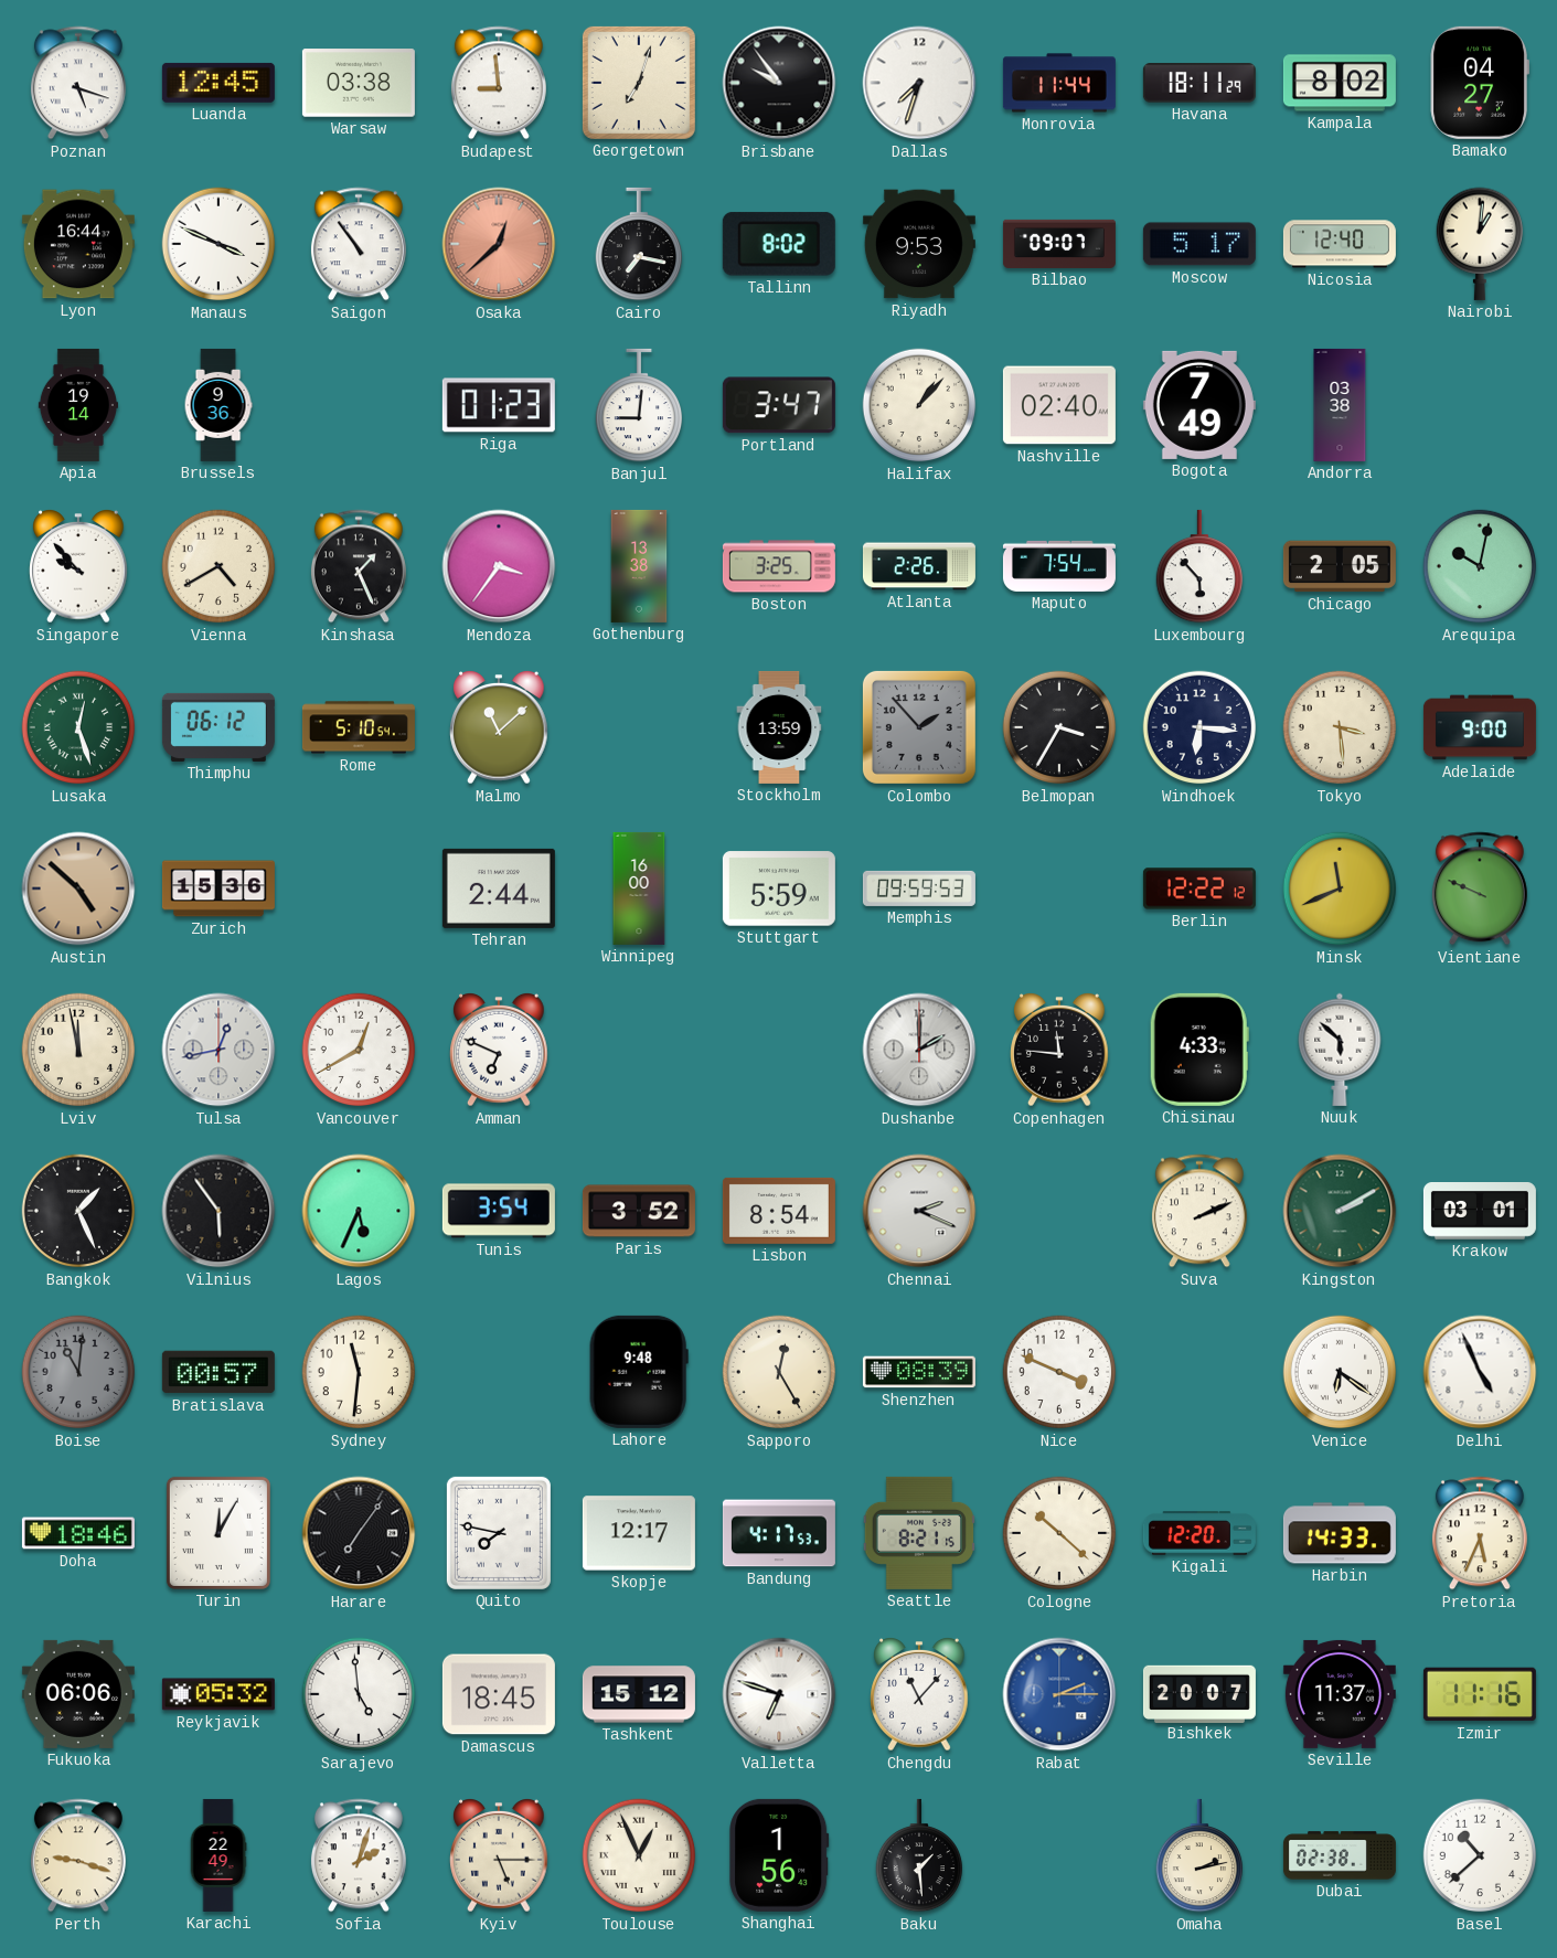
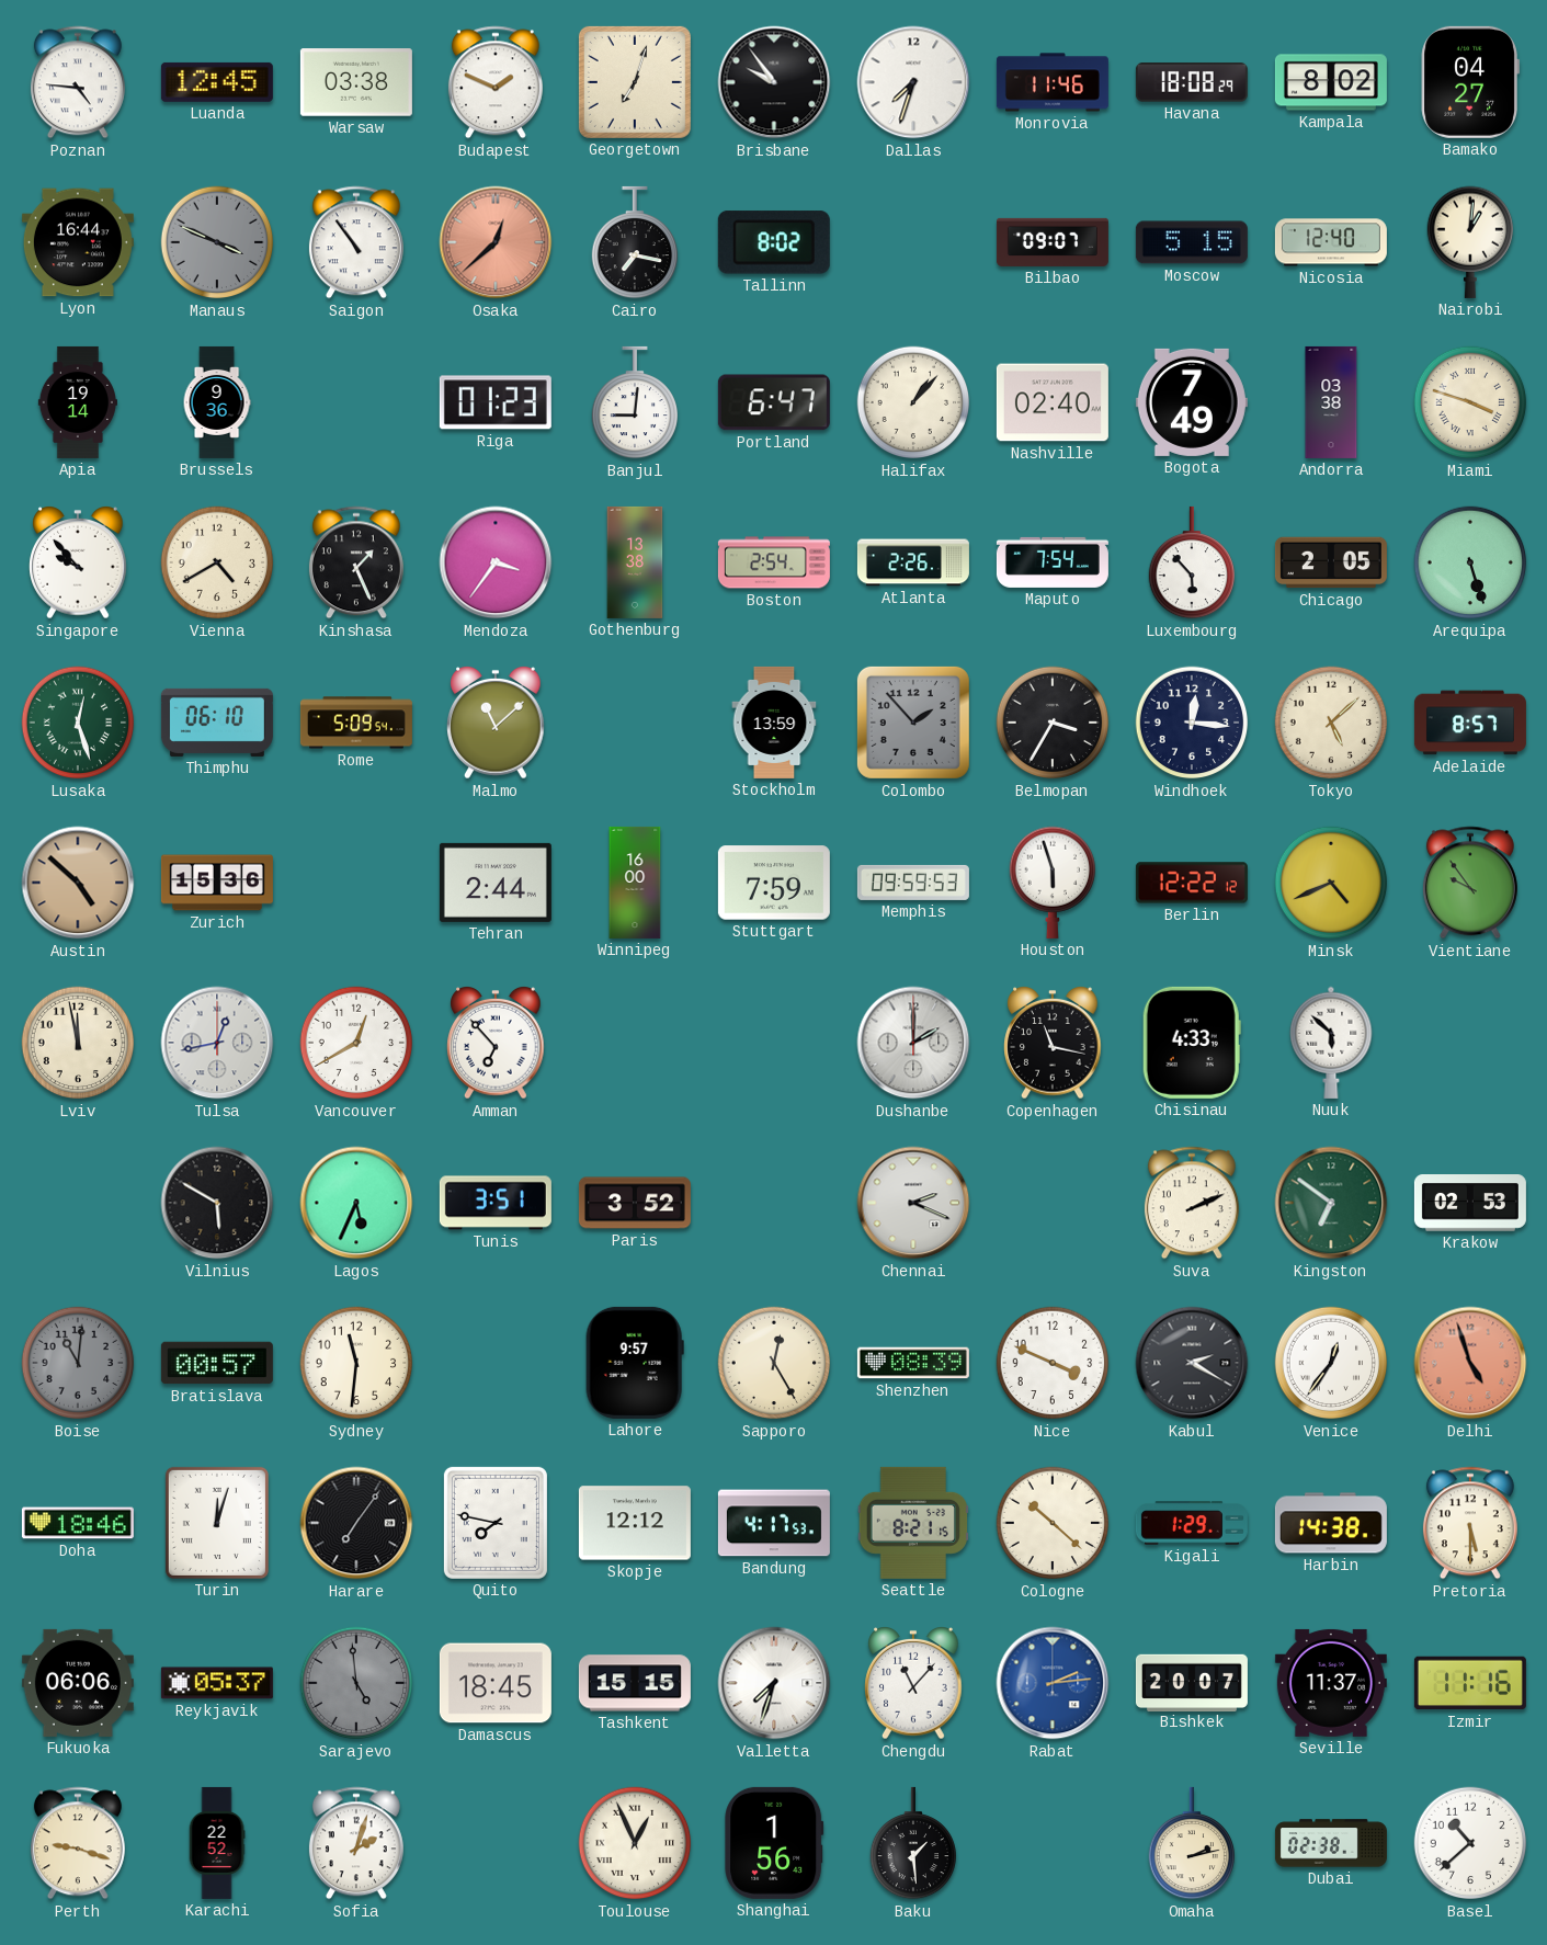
Poznan: 5:18 -> 4:46
Budapest: 8:59 -> 1:49
Monrovia: 11:44 -> 11:46
Havana: 18:11 -> 18:08
Manaus dial: white -> grey
Riyadh: 9:53 -> none
Moscow: 5:17 -> 5:15
Portland: 3:47 -> 6:47
Miami: none -> 3:48
Boston: 3:25 -> 2:54
Arequipa: 10:02 -> 5:27
Thimphu: 06:12 -> 06:10
Rome: 5:10 -> 5:09
Windhoek: 6:16 -> 12:16
Tokyo: 3:29 -> 5:08
Adelaide: 9:00 -> 8:57
Stuttgart: 5:59 -> 7:59
Houston: none -> 5:57
Minsk: 11:41 -> 4:41
Vientiane: 9:49 -> 9:54
Amman: 6:49 -> 6:53
Copenhagen: 11:46 -> 11:17
Bangkok: 1:26 -> none
Vilnius: 5:54 -> 5:50
Tunis: 3:54 -> 3:51
Lisbon: 8:54 -> none
Kingston: 2:10 -> 6:51
Krakow: 03:01 -> 02:53
Lahore: 9:48 -> 9:57
Kabul: none -> 2:20
Venice: 6:21 -> 12:36
Delhi: 4:56 -> 4:57
Delhi dial: white -> salmon
Turin: 12:05 -> 12:03
Skopje: 12:17 -> 12:12
Kigali: 12:20 -> 1:29
Harbin: 14:33 -> 14:38
Pretoria: 5:34 -> 5:30
Reykjavik: 05:32 -> 05:37
Sarajevo dial: white -> grey
Tashkent: 15:12 -> 15:15
Valletta: 6:48 -> 7:33
Rabat: 2:15 -> 2:14
Karachi: 22:49 -> 22:52
Kyiv: 5:15 -> none
